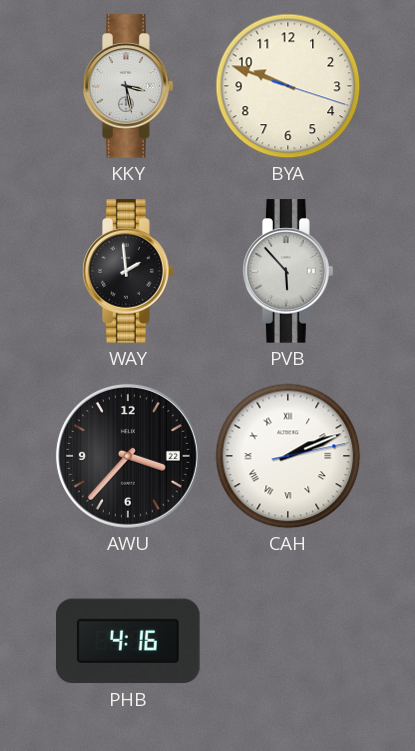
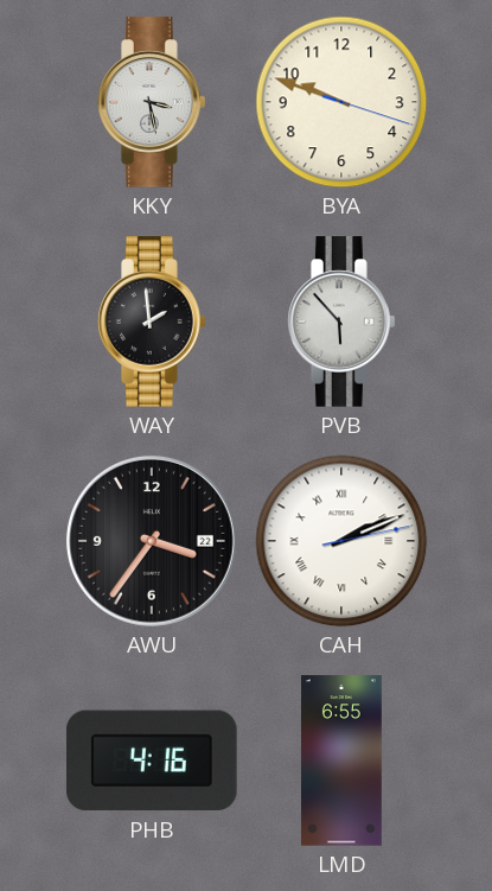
AWU: 3:37 -> 3:36
LMD: none -> 6:55
